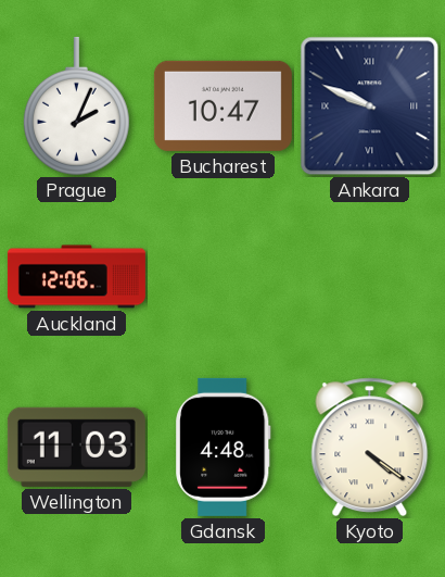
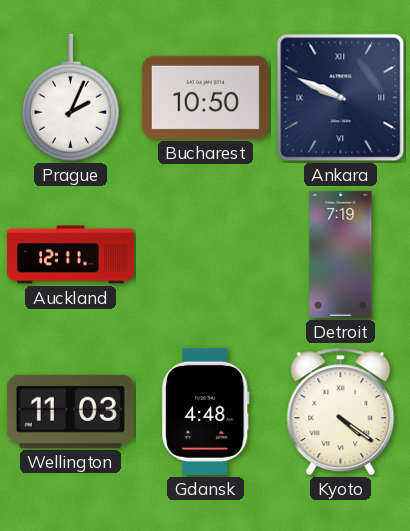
Bucharest: 10:47 -> 10:50
Auckland: 12:06 -> 12:11
Detroit: none -> 7:19
